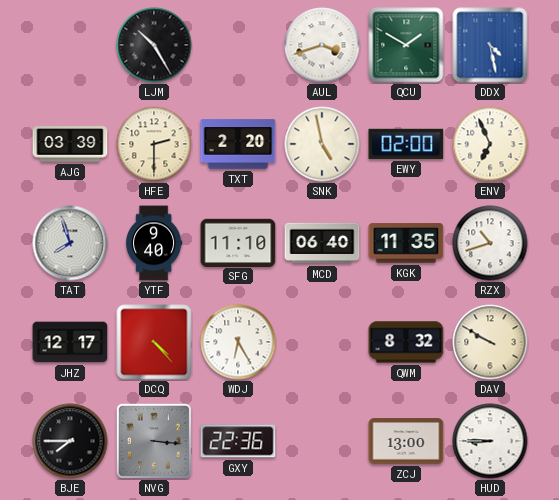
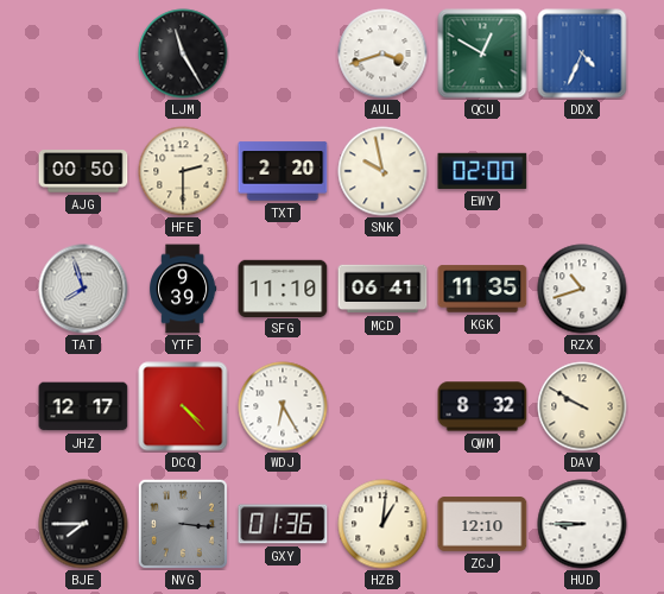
LJM: 10:25 -> 11:25
QCU: 1:50 -> 12:50
DDX: 4:28 -> 4:34
AJG: 03:39 -> 00:50
SNK: 4:58 -> 9:58
ENV: 6:56 -> none
YTF: 9:40 -> 9:39
MCD: 06:40 -> 06:41
GXY: 22:36 -> 01:36
HZB: none -> 1:01
ZCJ: 13:00 -> 12:10
